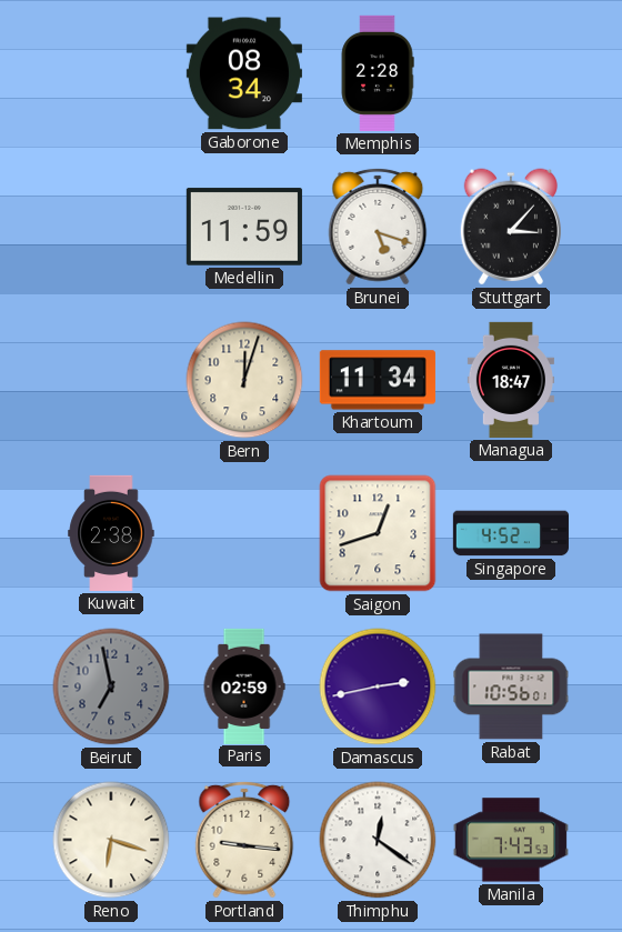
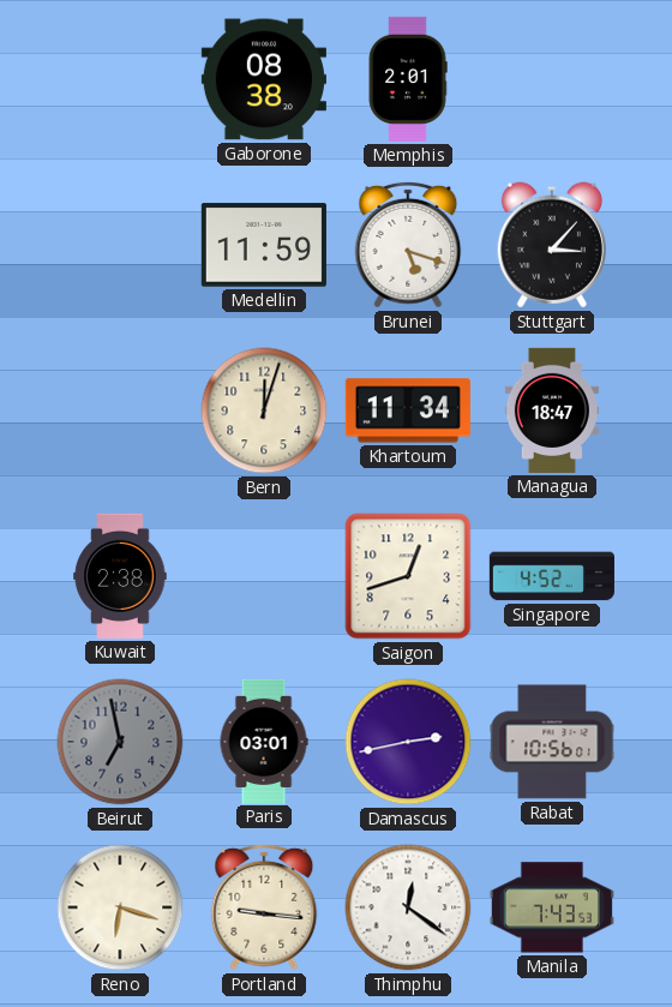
Gaborone: 08:34 -> 08:38
Memphis: 2:28 -> 2:01
Paris: 02:59 -> 03:01
